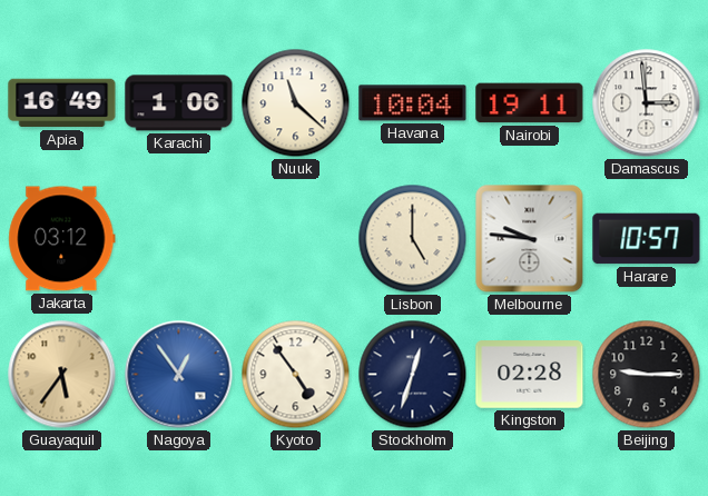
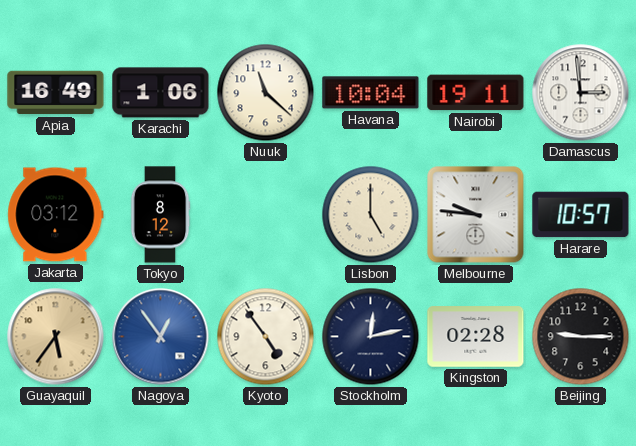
Tokyo: none -> 8:12
Stockholm: 12:33 -> 12:13
